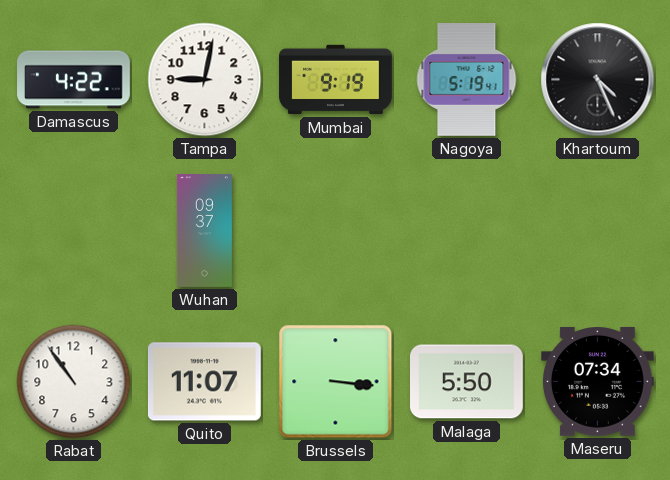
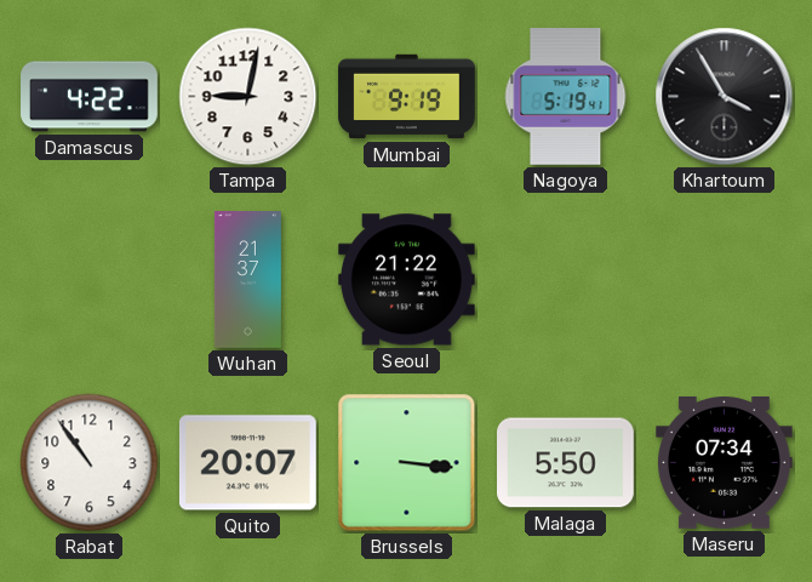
Khartoum: 4:26 -> 3:55
Wuhan: 09:37 -> 21:37
Seoul: none -> 21:22
Quito: 11:07 -> 20:07
